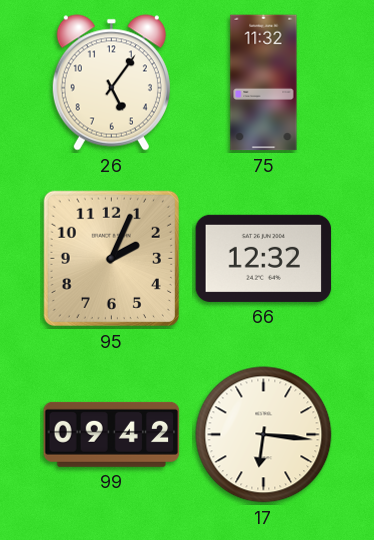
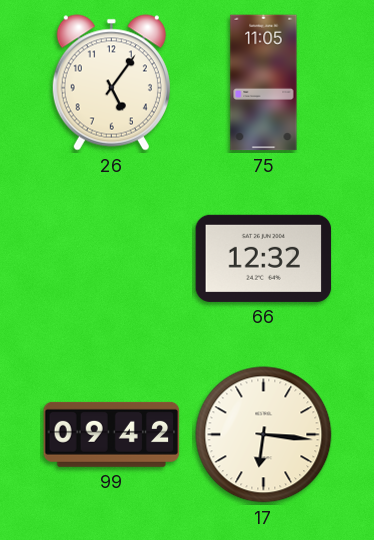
75: 11:32 -> 11:05
95: 2:04 -> none
